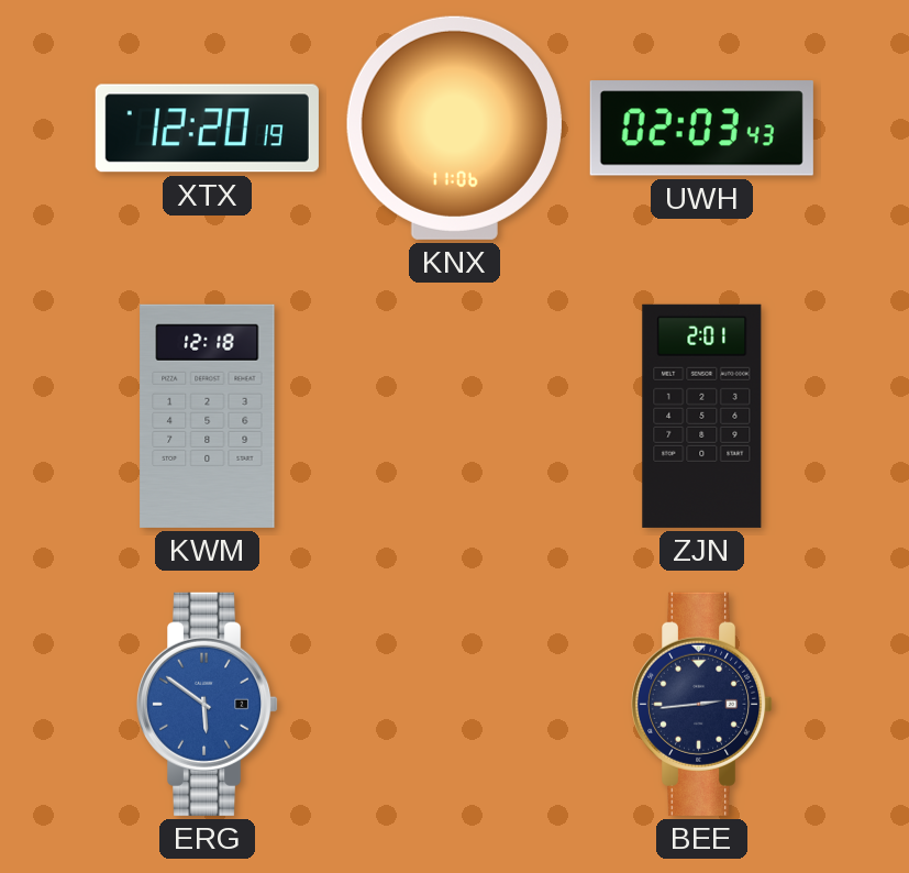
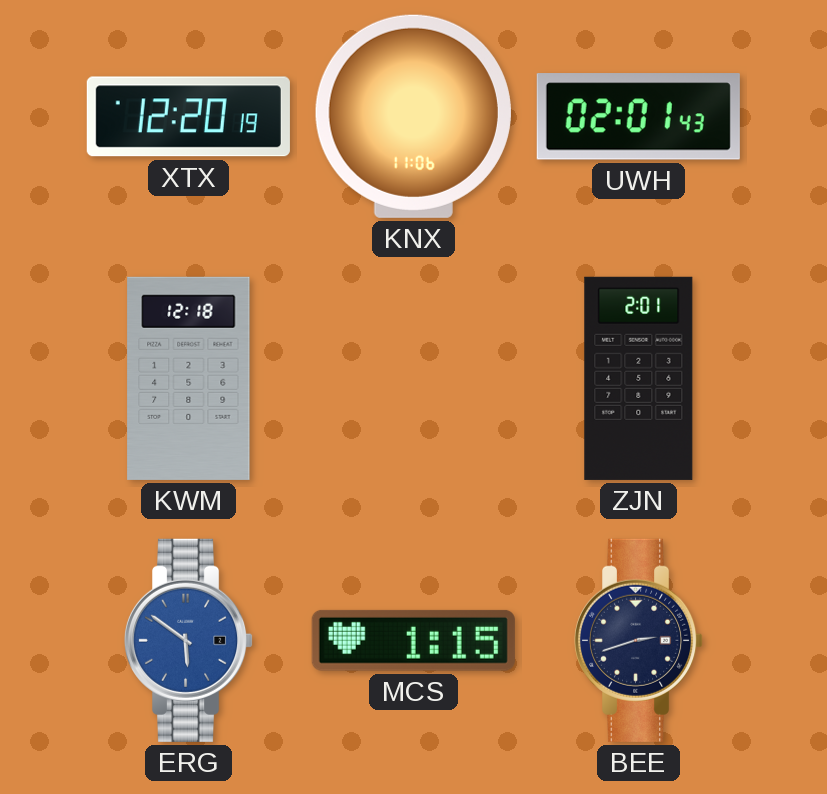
UWH: 02:03 -> 02:01
MCS: none -> 1:15
BEE: 2:44 -> 2:42
